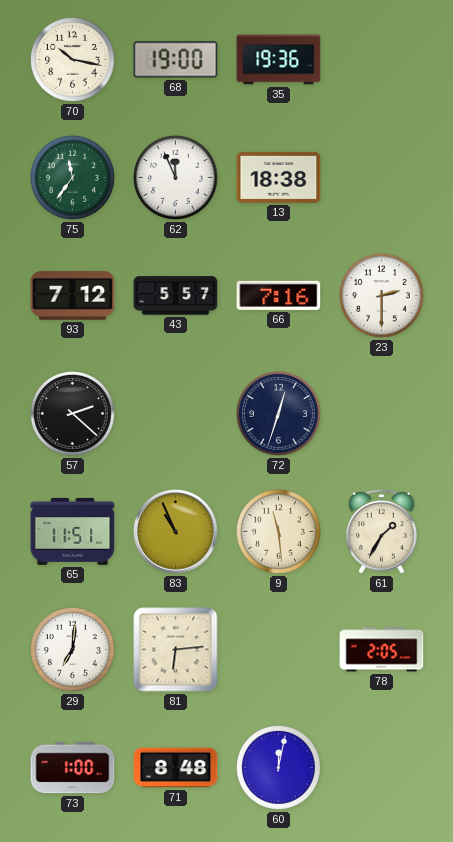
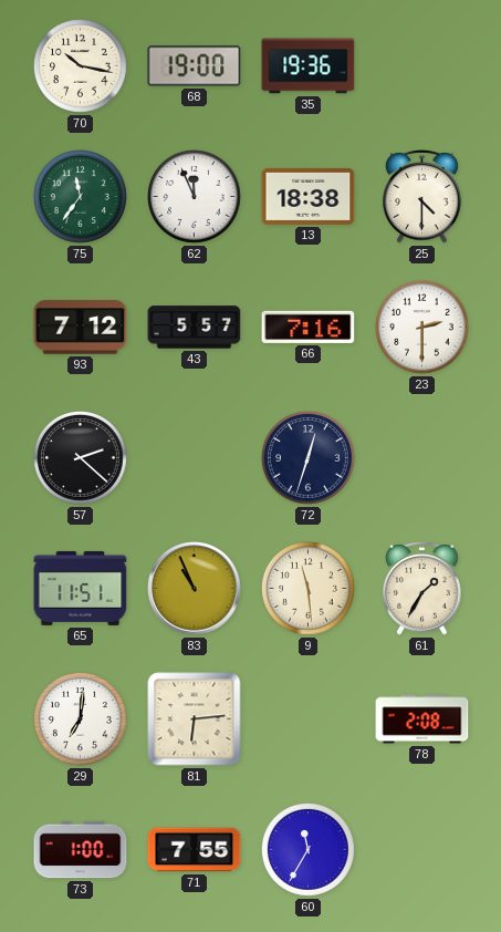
25: none -> 4:30
78: 2:05 -> 2:08
71: 8:48 -> 7:55
60: 12:02 -> 11:35
